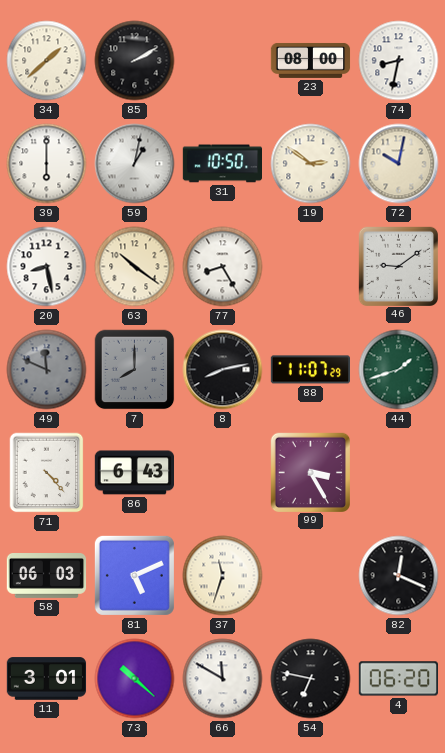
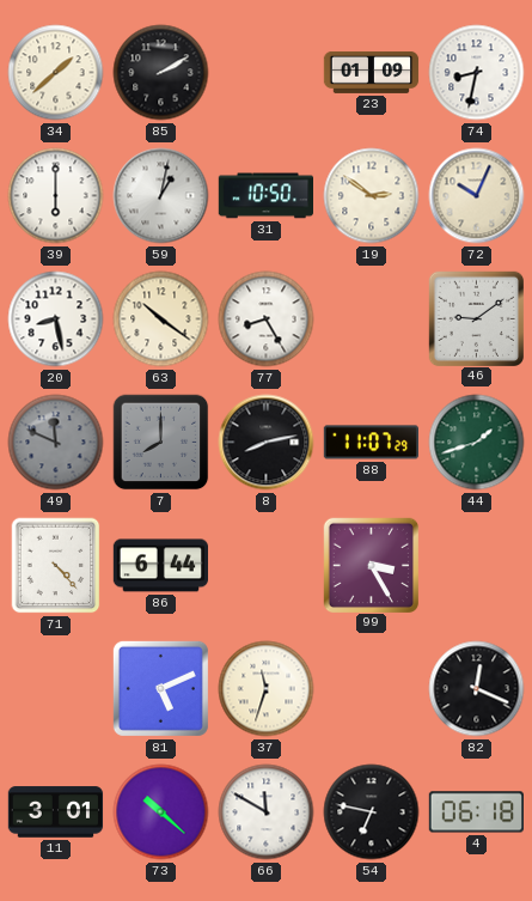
23: 08:00 -> 01:09
72: 10:02 -> 10:04
86: 6:43 -> 6:44
58: 06:03 -> none
4: 06:20 -> 06:18
